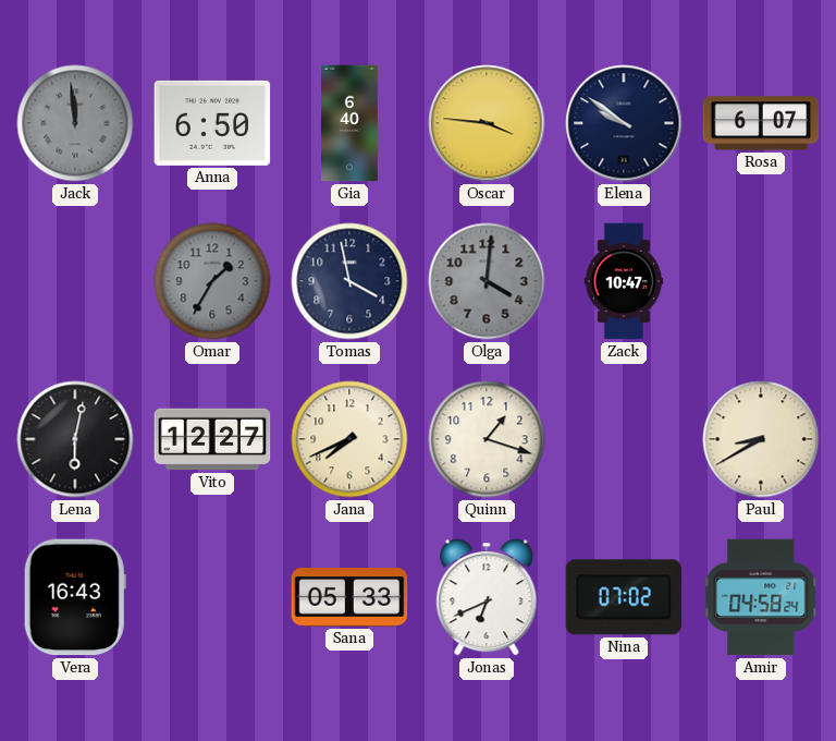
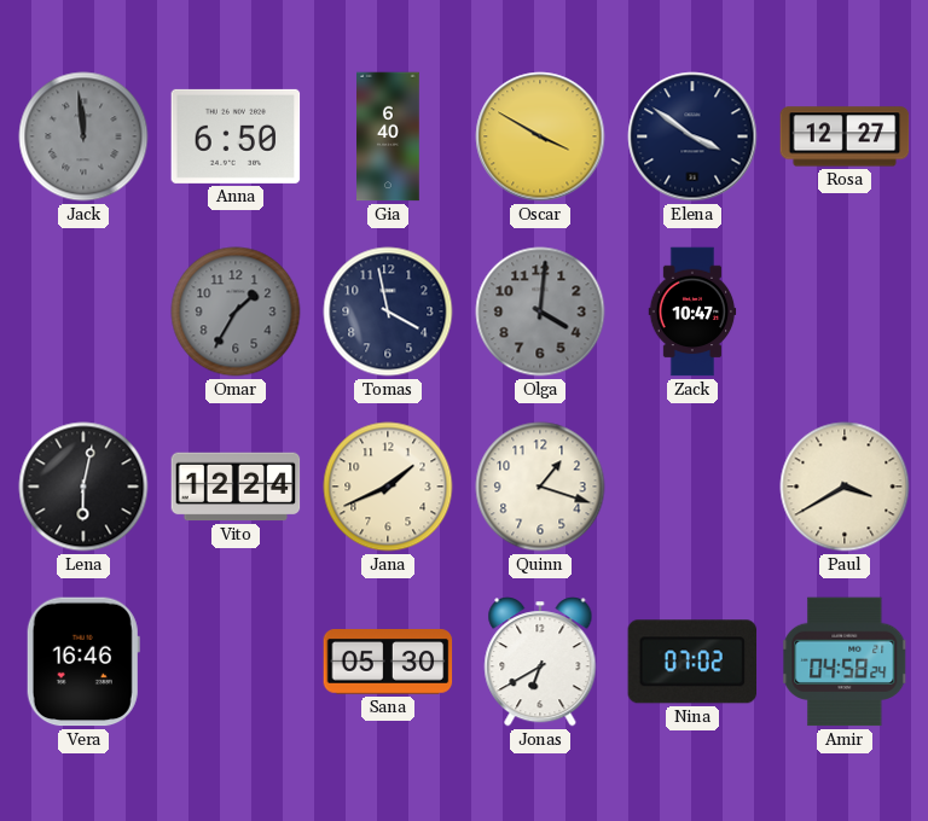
Oscar: 3:46 -> 3:50
Elena: 9:51 -> 3:51
Rosa: 6:07 -> 12:27
Vito: 12:27 -> 12:24
Jana: 7:41 -> 1:41
Paul: 8:40 -> 3:40
Vera: 16:43 -> 16:46
Sana: 05:33 -> 05:30
Jonas: 6:41 -> 6:40
